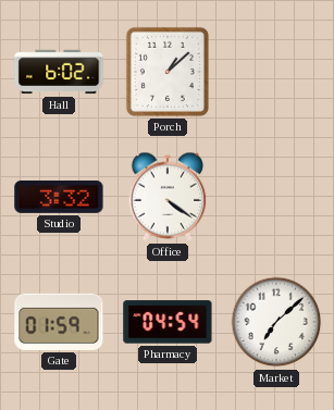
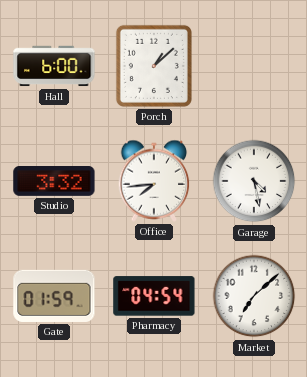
Hall: 6:02 -> 6:00
Office: 4:21 -> 7:44
Garage: none -> 4:28
